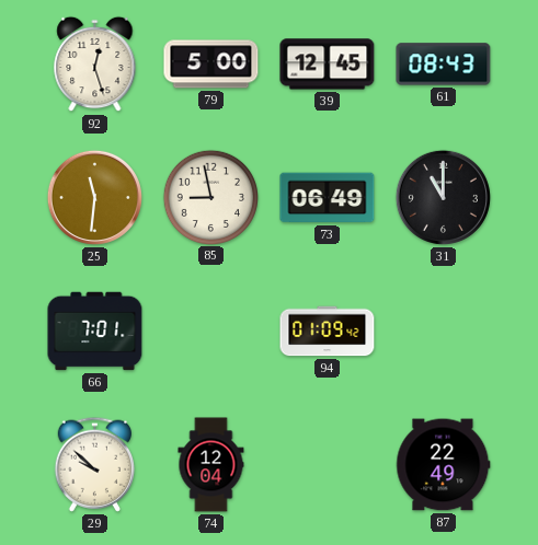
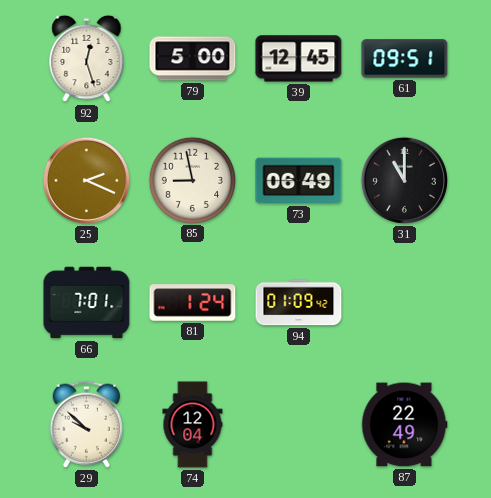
61: 08:43 -> 09:51
25: 11:31 -> 2:19
81: none -> 1:24
